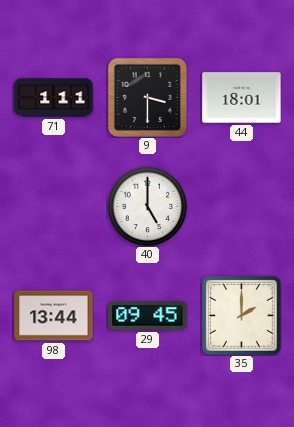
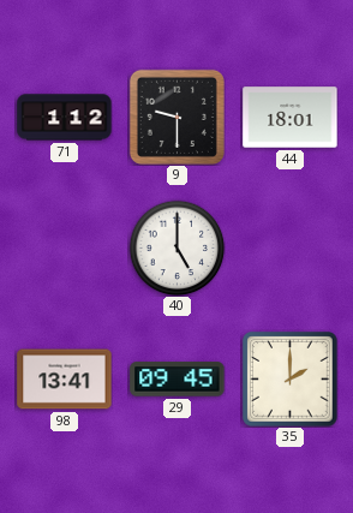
71: 1:11 -> 1:12
9: 3:30 -> 9:30
98: 13:44 -> 13:41
